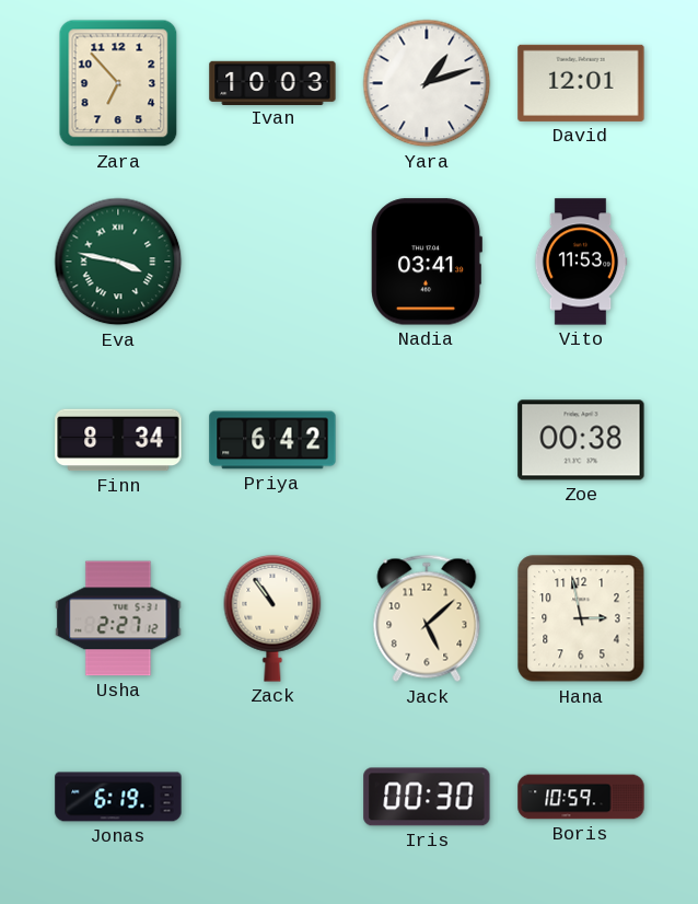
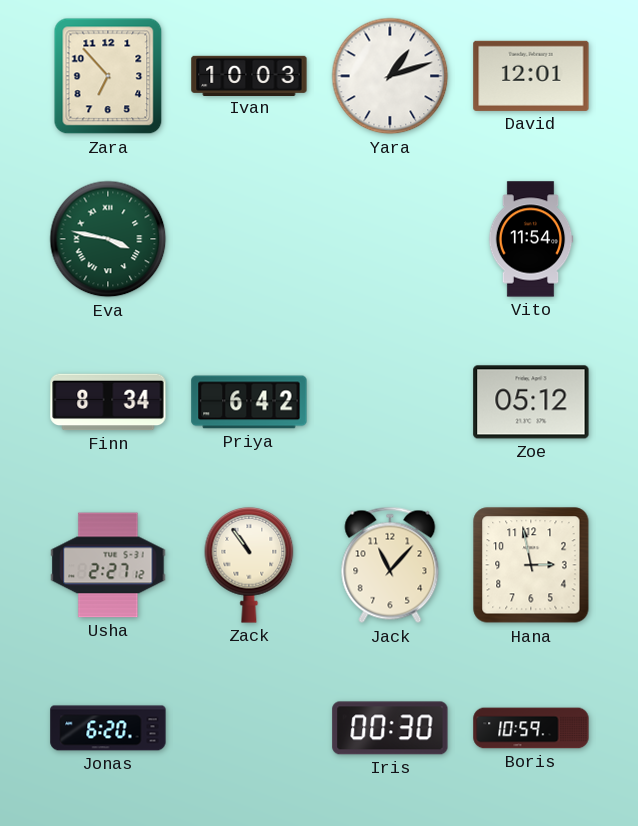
Nadia: 03:41 -> none
Vito: 11:53 -> 11:54
Zoe: 00:38 -> 05:12
Jack: 5:08 -> 11:07
Jonas: 6:19 -> 6:20
